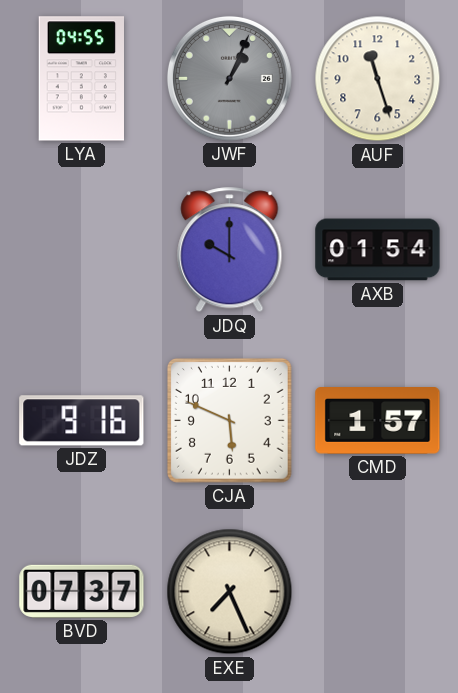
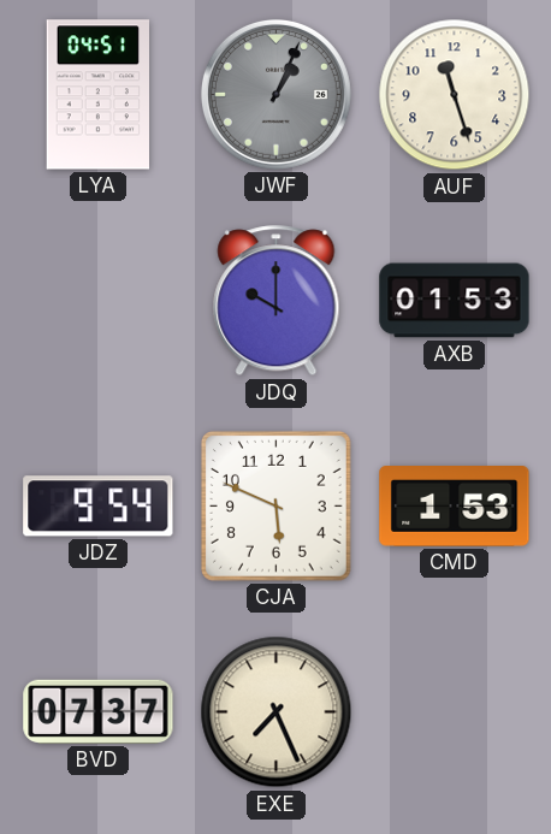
LYA: 04:55 -> 04:51
AXB: 01:54 -> 01:53
JDZ: 9:16 -> 9:54
CMD: 1:57 -> 1:53
